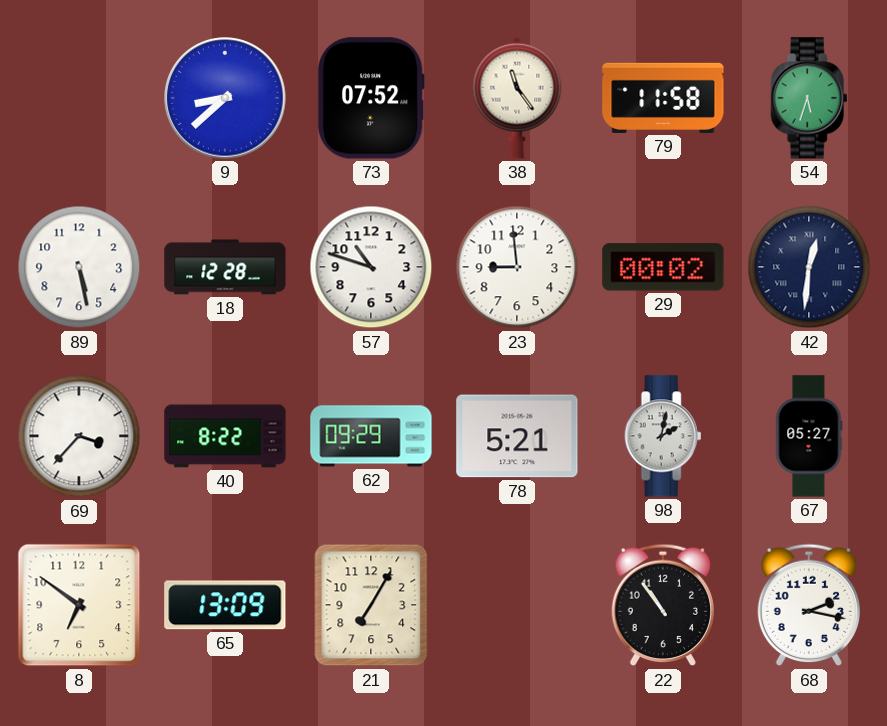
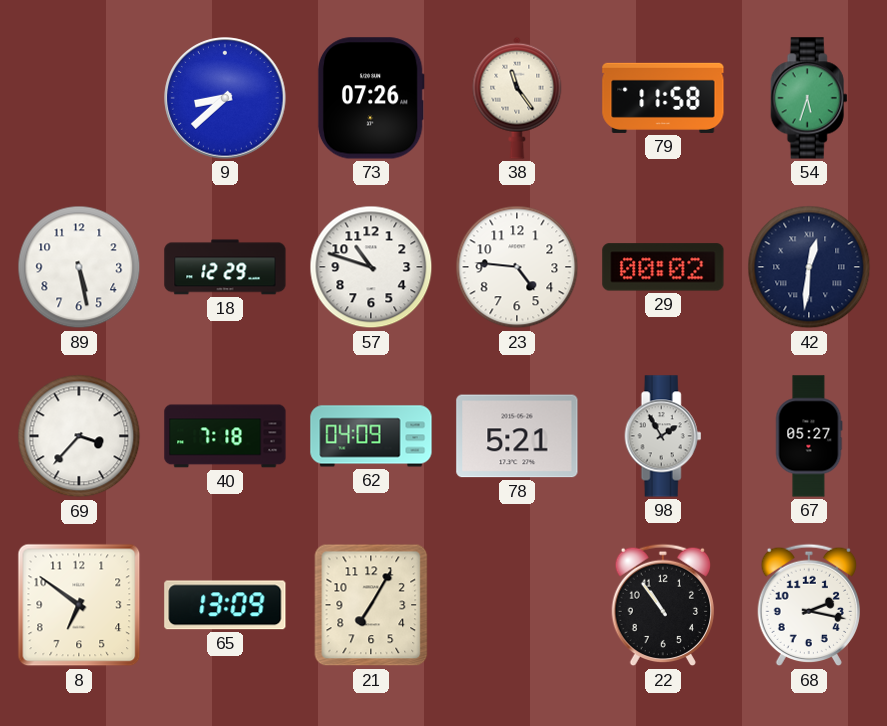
73: 07:52 -> 07:26
18: 12:28 -> 12:29
23: 8:59 -> 4:46
40: 8:22 -> 7:18
62: 09:29 -> 04:09
98: 2:02 -> 1:55
